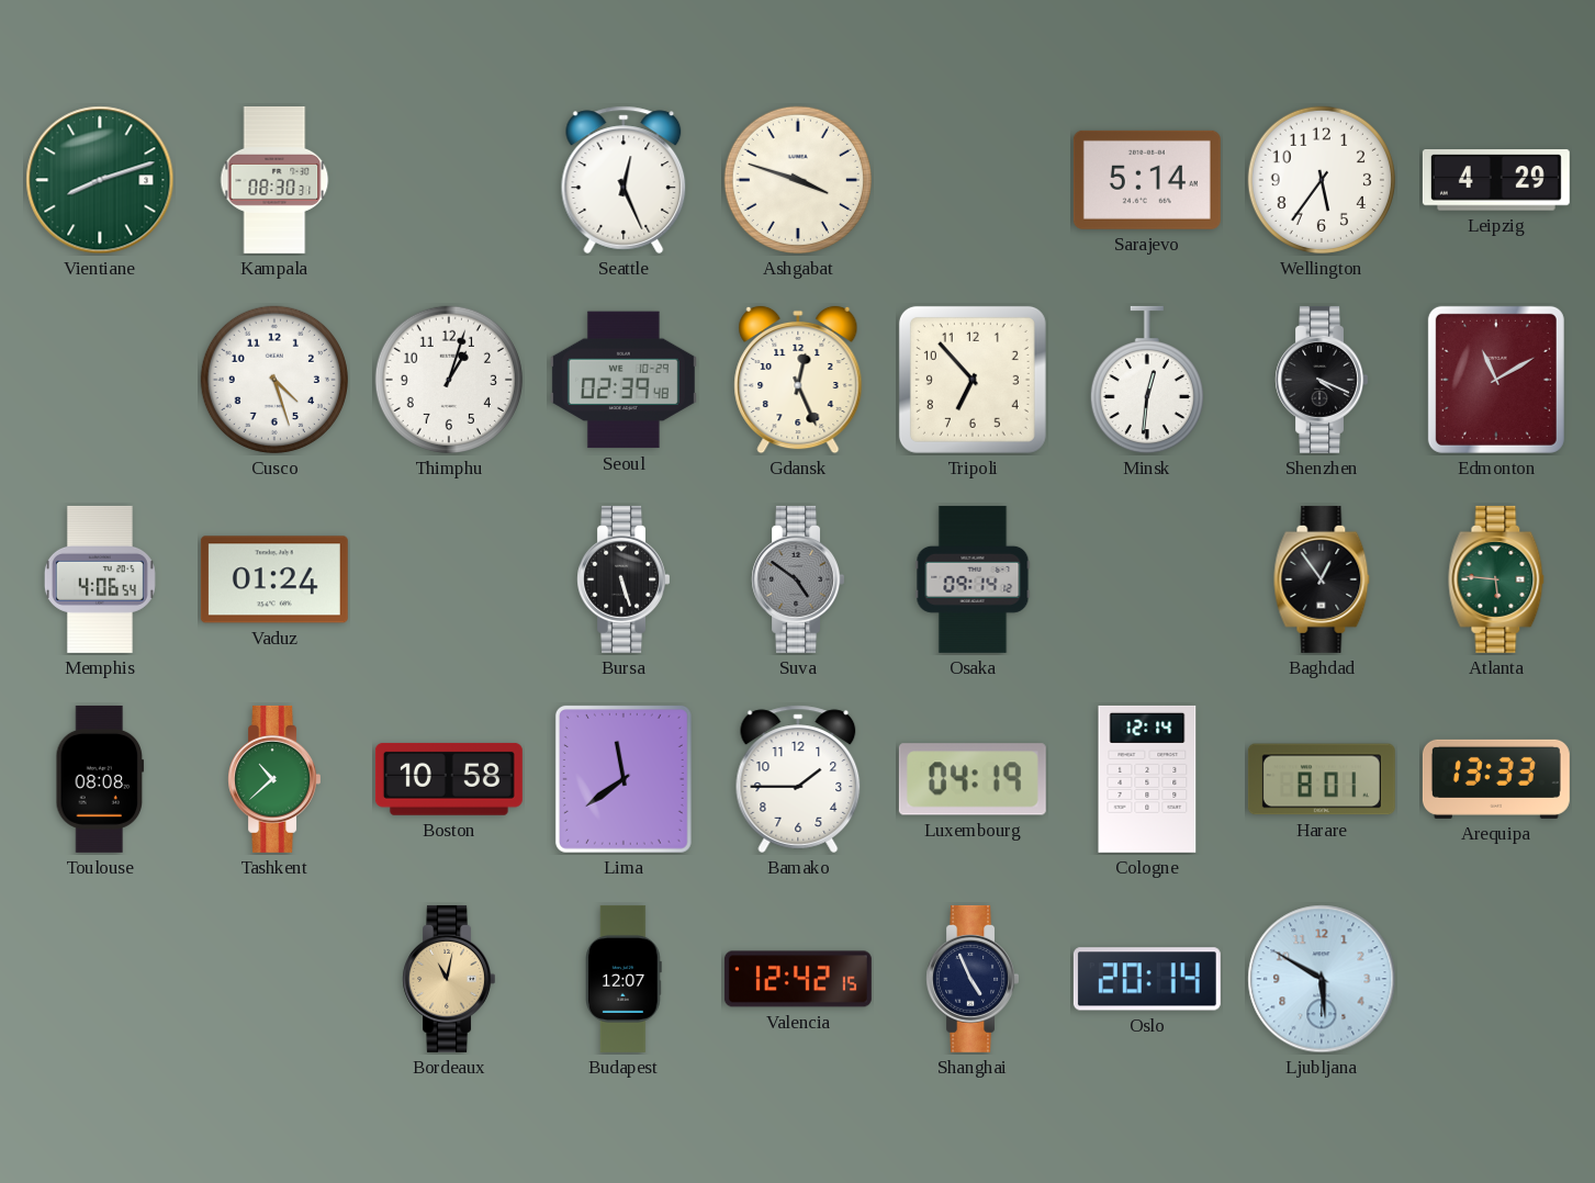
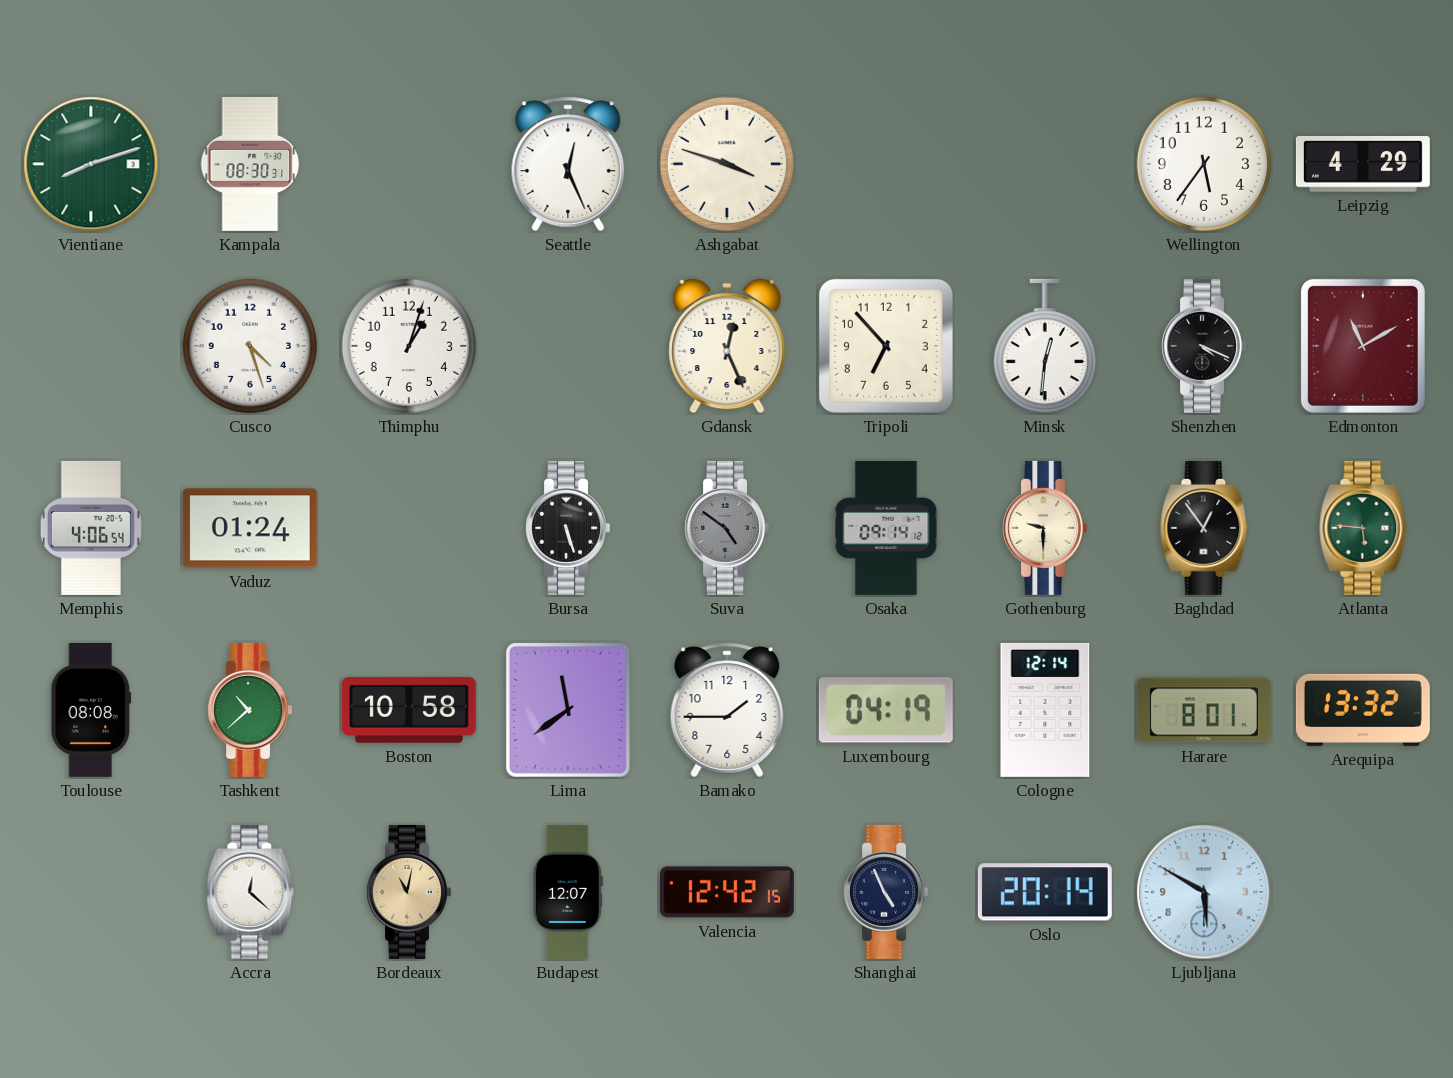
Sarajevo: 5:14 -> none
Seoul: 02:39 -> none
Gothenburg: none -> 9:30
Arequipa: 13:33 -> 13:32
Accra: none -> 12:22
